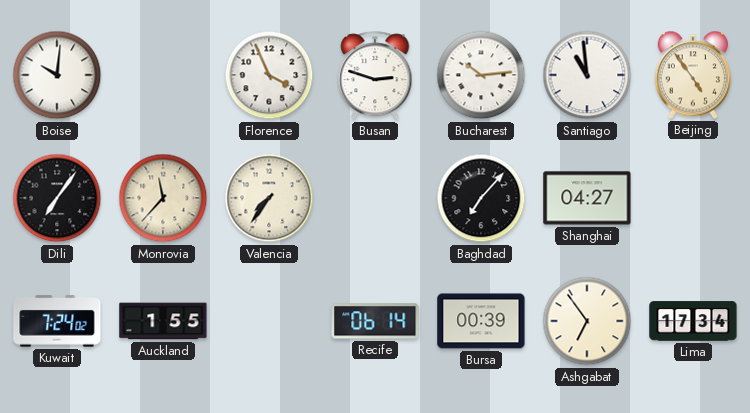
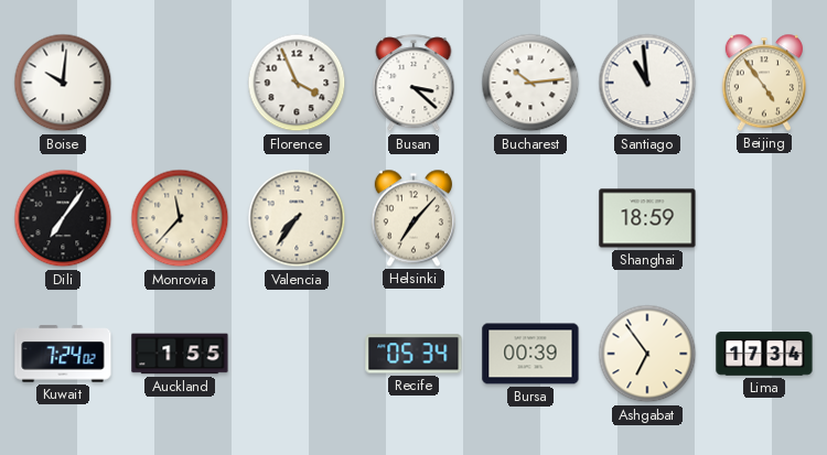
Busan: 2:48 -> 3:22
Helsinki: none -> 7:07
Baghdad: 7:07 -> none
Shanghai: 04:27 -> 18:59
Recife: 06:14 -> 05:34
